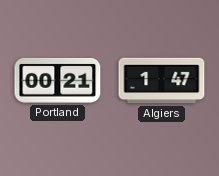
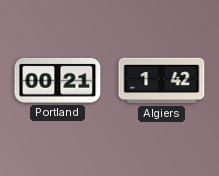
Algiers: 1:47 -> 1:42
